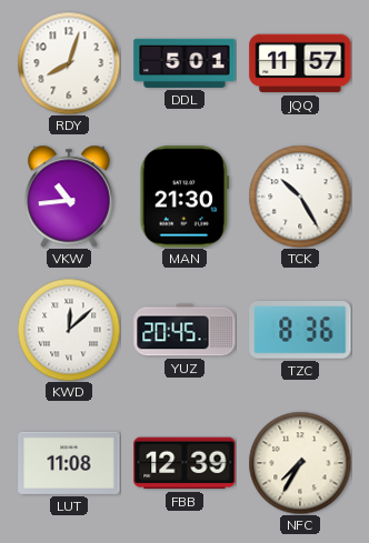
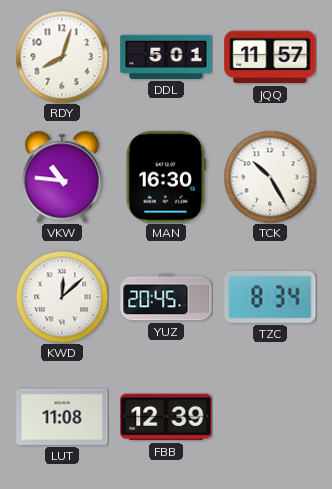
VKW: 10:44 -> 10:46
MAN: 21:30 -> 16:30
TZC: 8:36 -> 8:34
NFC: 7:35 -> none
